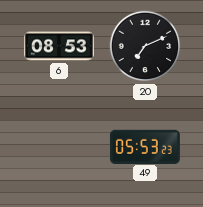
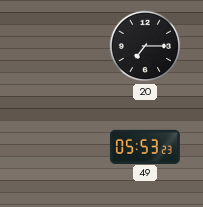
6: 08:53 -> none
20: 7:11 -> 7:15
